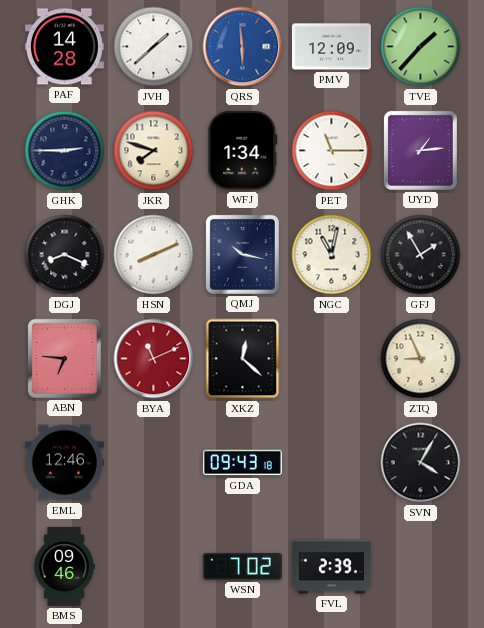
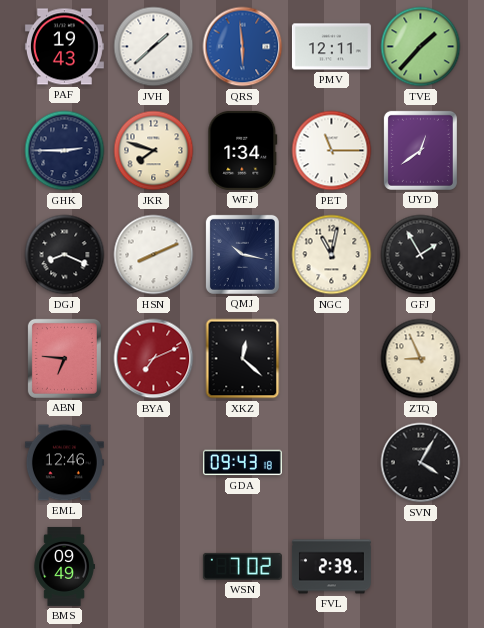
PAF: 14:28 -> 19:43
PMV: 12:09 -> 12:11
UYD: 1:14 -> 12:39
BYA: 11:11 -> 7:11
BMS: 09:46 -> 09:49
